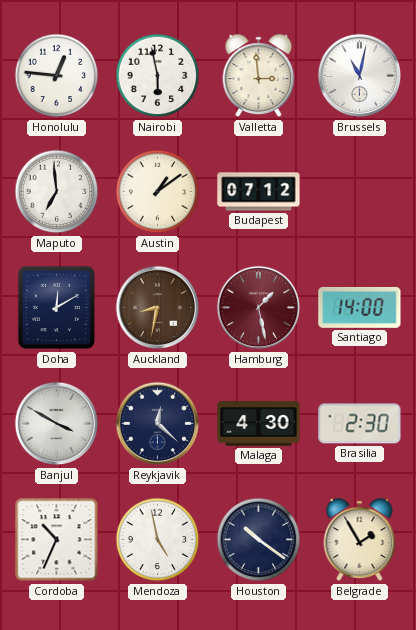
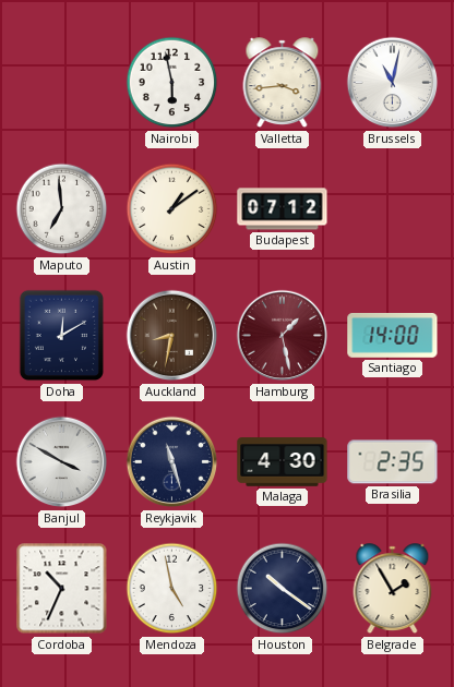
Honolulu: 12:46 -> none
Valletta: 2:59 -> 3:44
Reykjavik: 12:22 -> 11:27
Brasilia: 2:30 -> 2:35
